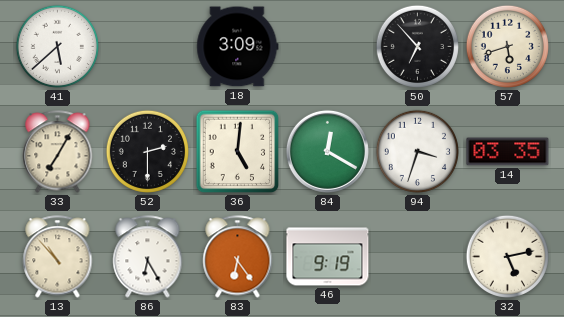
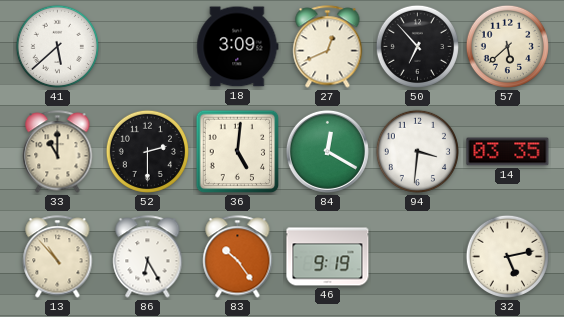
27: none -> 12:41
57: 5:42 -> 5:38
33: 7:05 -> 11:00
94: 3:33 -> 3:31
83: 6:24 -> 10:24
